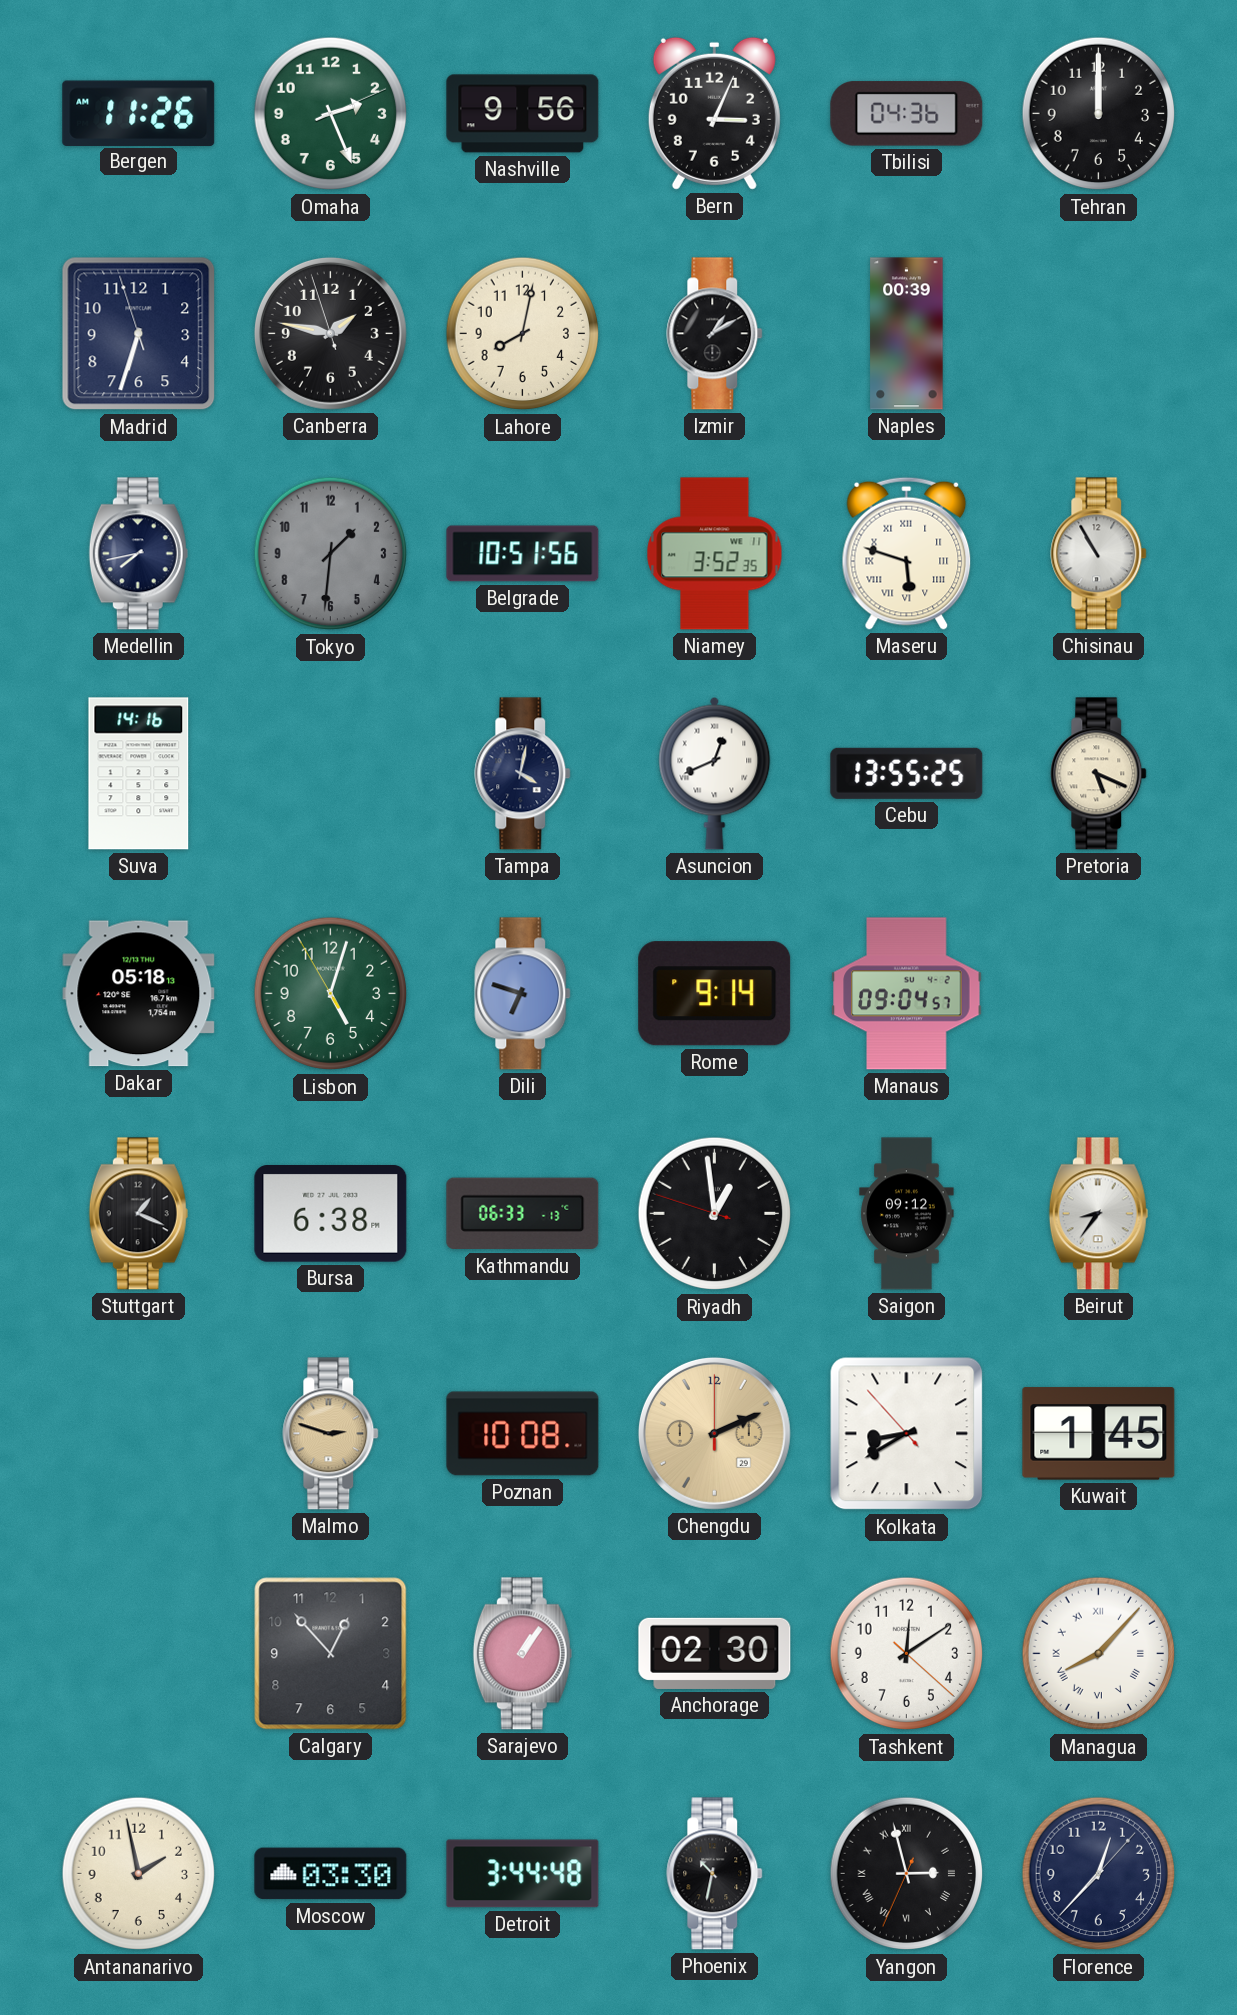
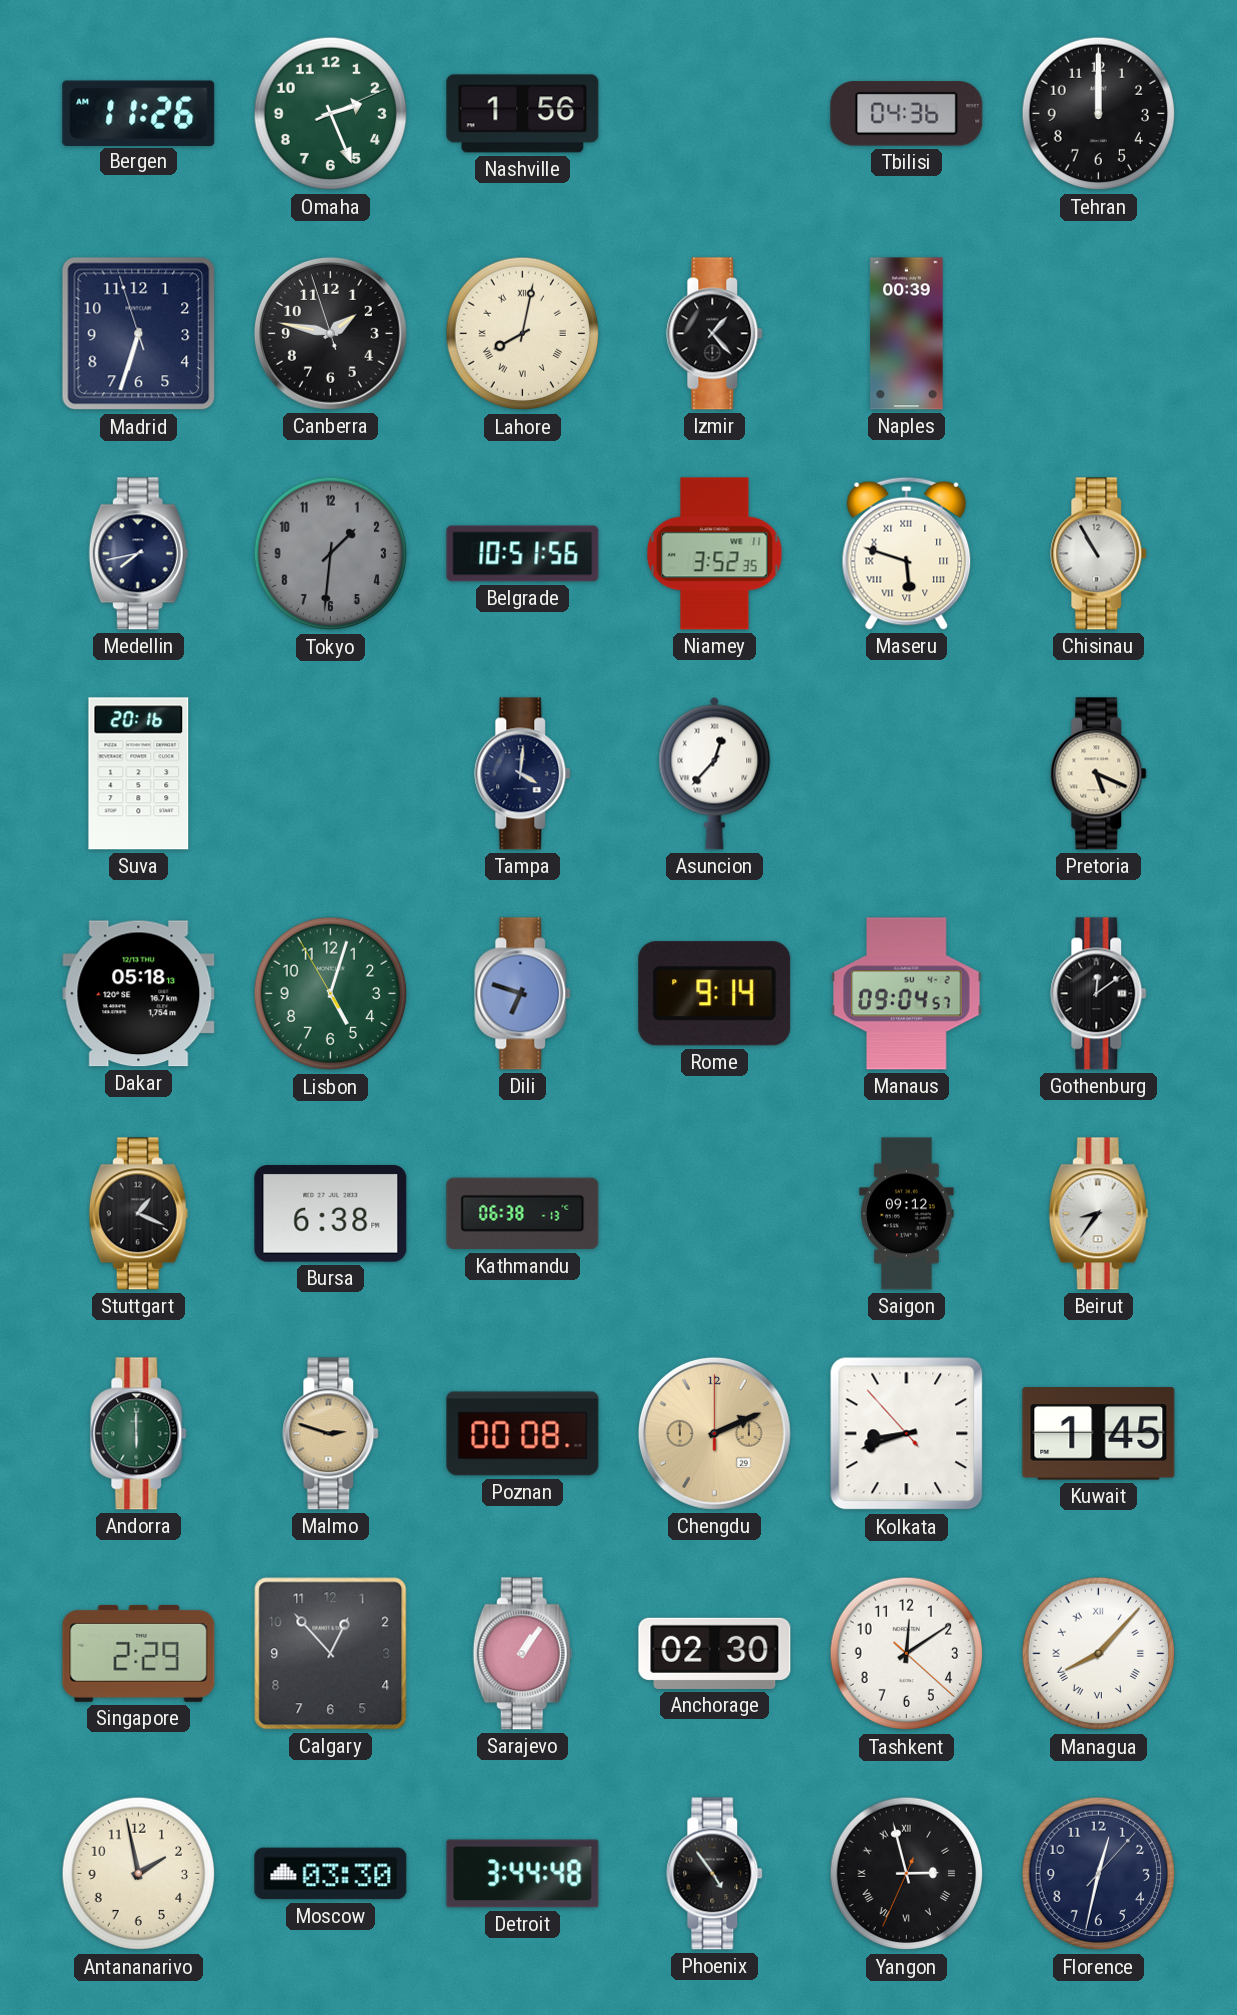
Nashville: 9:56 -> 1:56
Bern: 3:04 -> none
Lahore numerals: Arabic -> Roman
Izmir: 1:10 -> 1:23
Suva: 14:16 -> 20:16
Tampa: 4:02 -> 4:01
Asuncion: 12:41 -> 12:37
Cebu: 13:55 -> none
Gothenburg: none -> 12:09
Kathmandu: 06:33 -> 06:38
Riyadh: 12:58 -> none
Andorra: none -> 6:00
Poznan: 10:08 -> 00:08
Kolkata: 8:39 -> 8:41
Singapore: none -> 2:29
Phoenix: 10:32 -> 4:54
Florence: 12:37 -> 12:32
